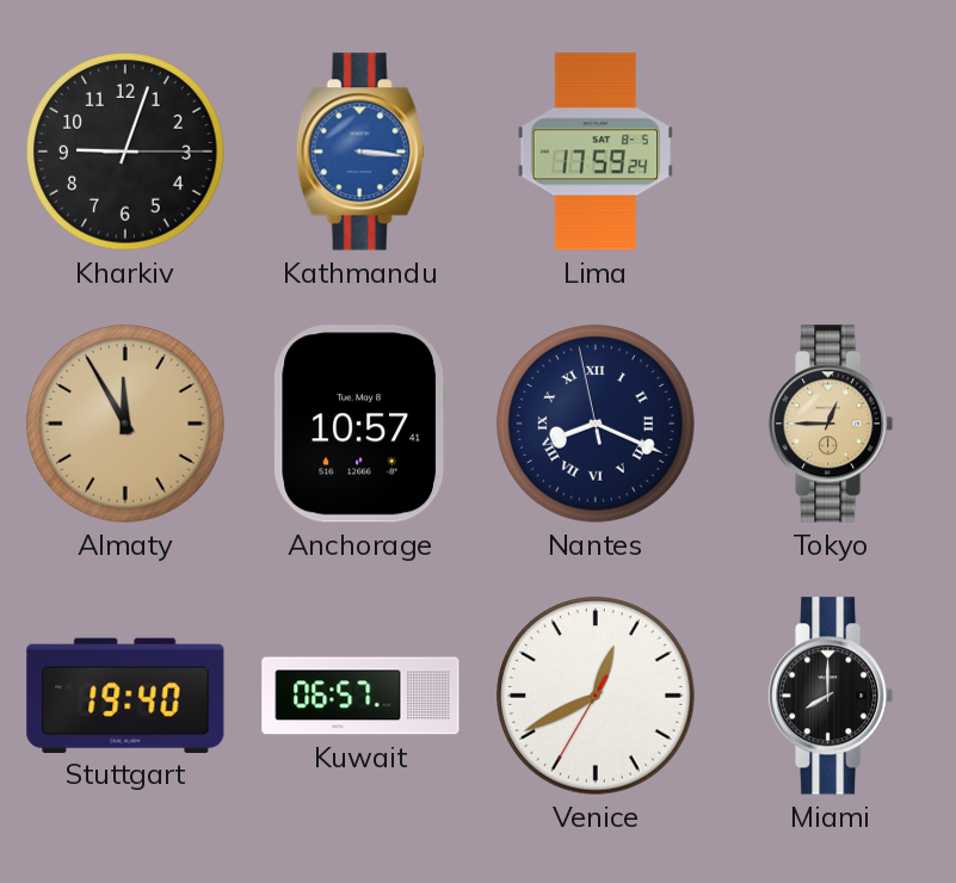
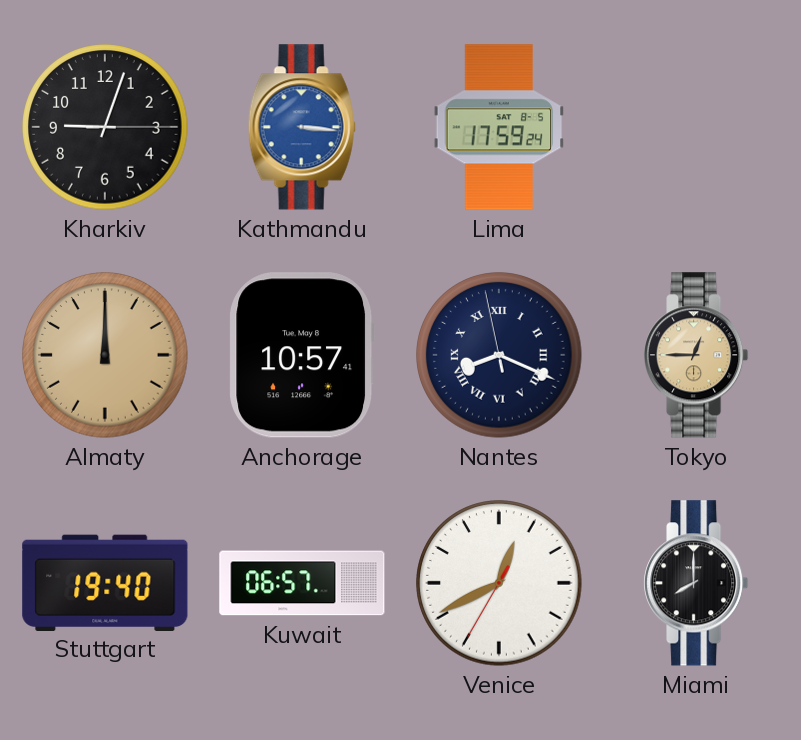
Almaty: 11:55 -> 12:00
